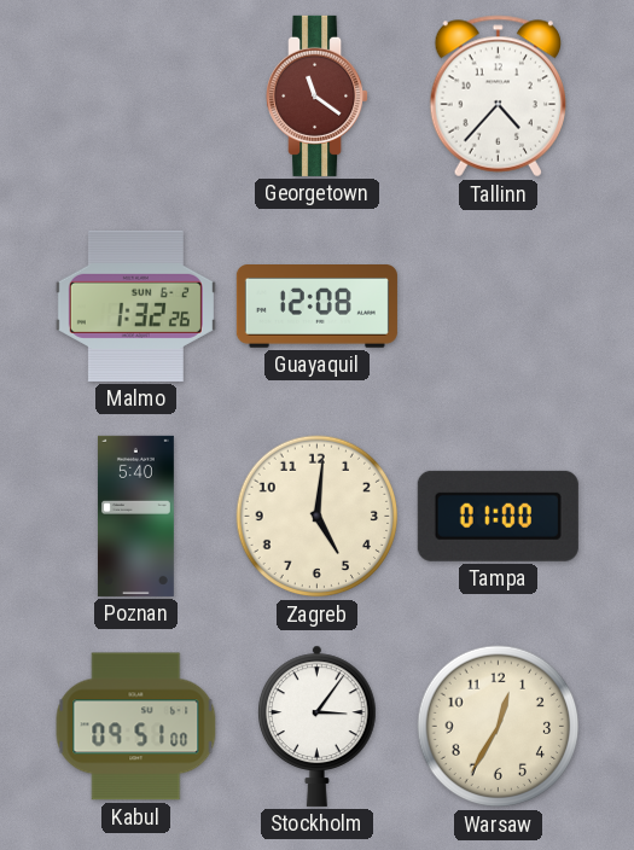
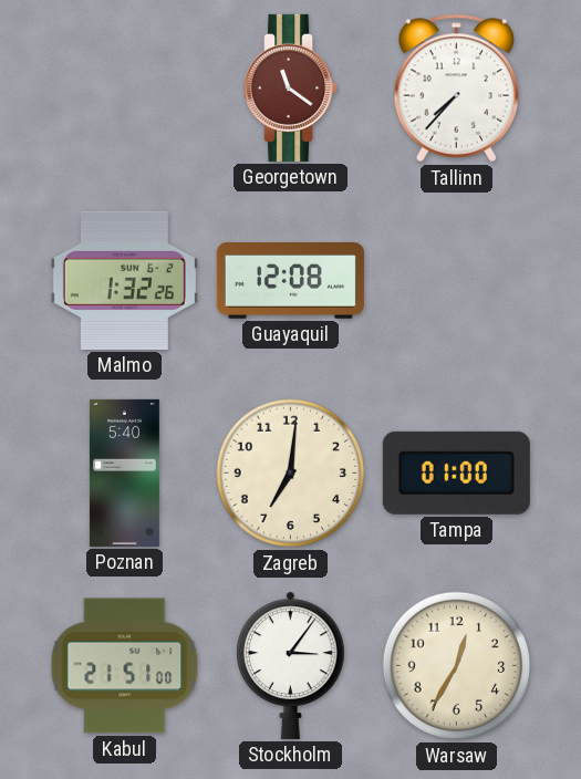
Tallinn: 4:37 -> 7:37
Zagreb: 5:01 -> 7:01
Kabul: 09:51 -> 21:51
